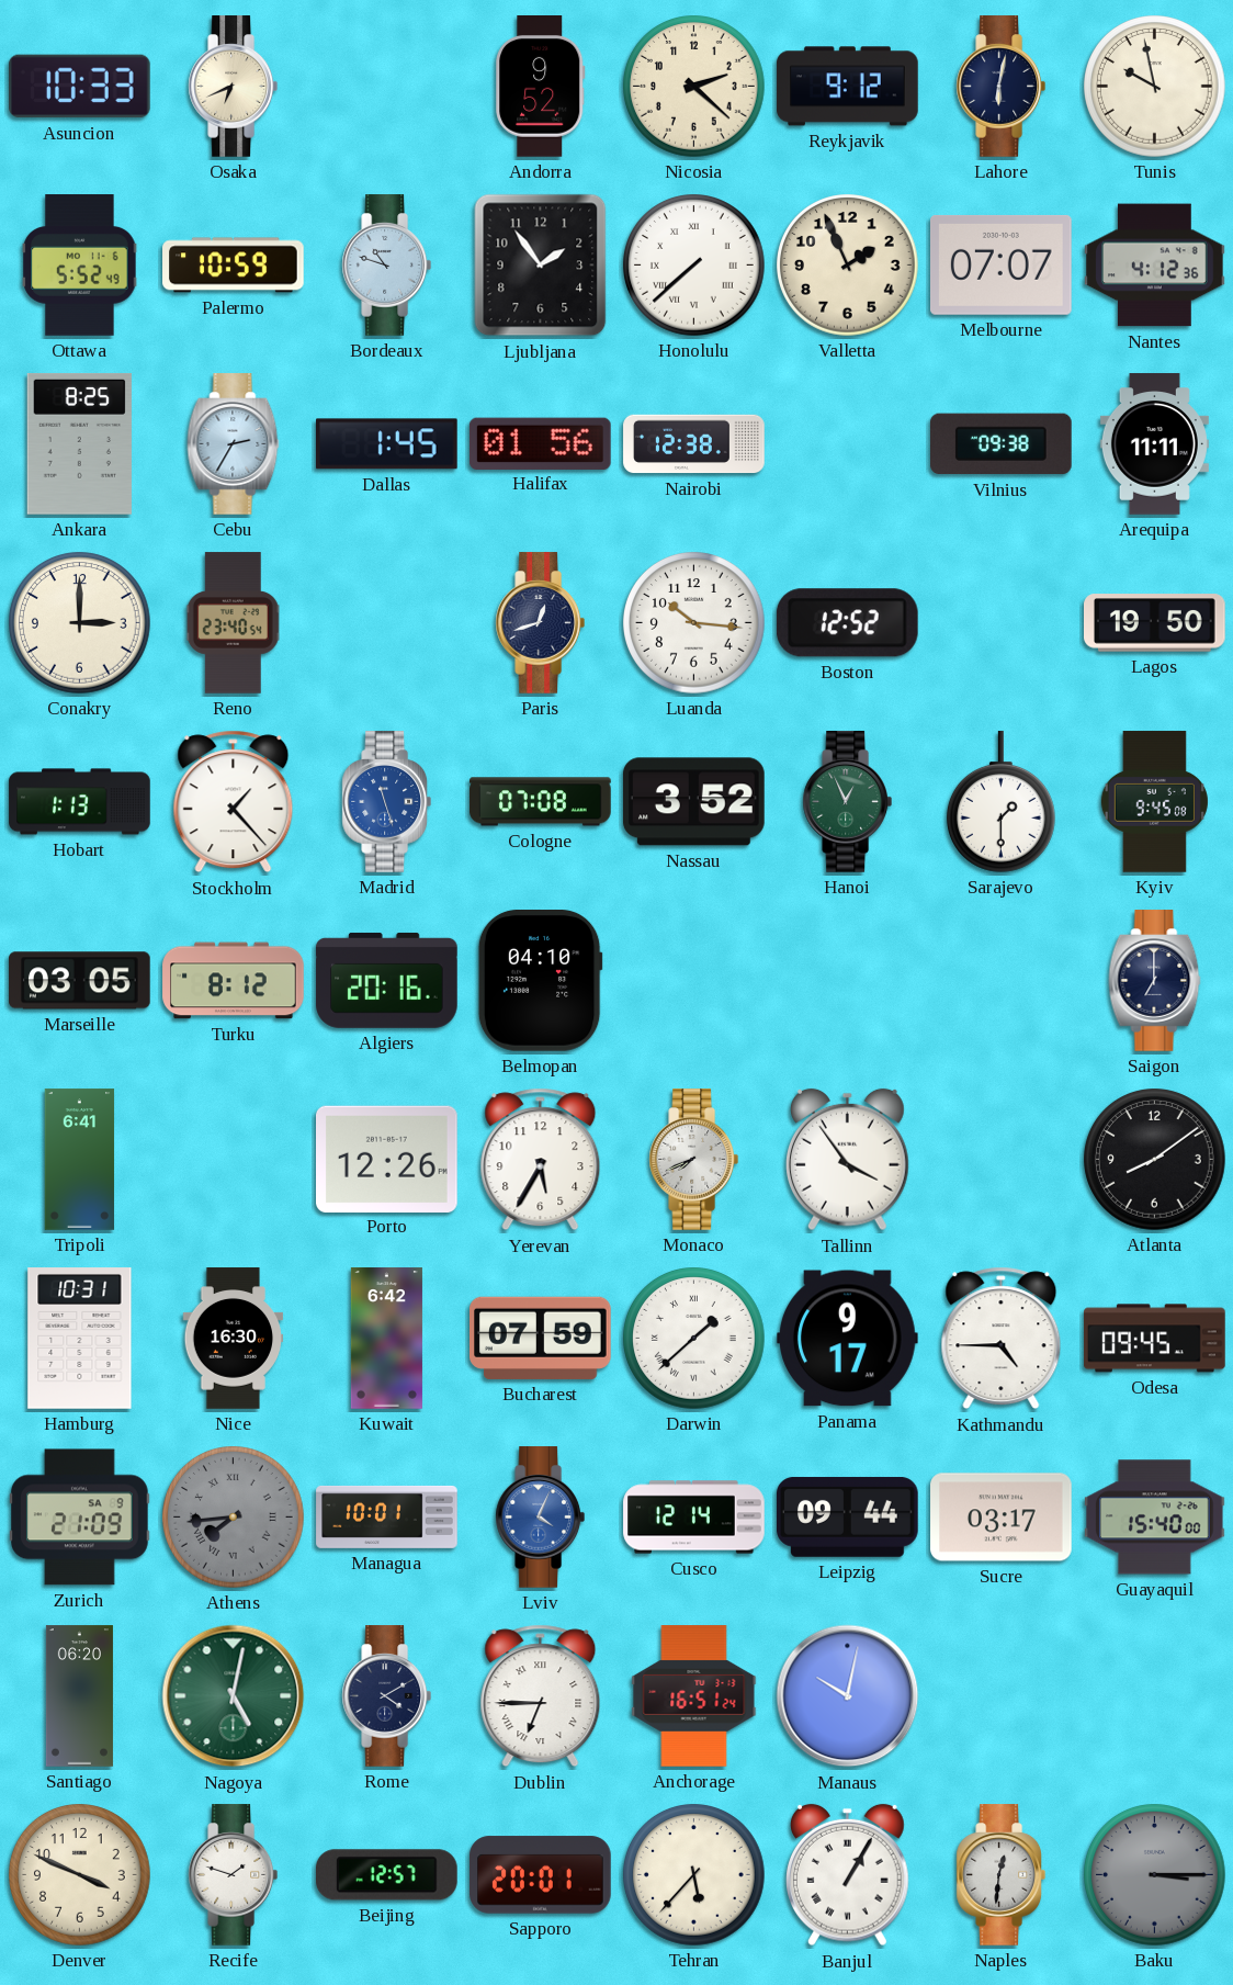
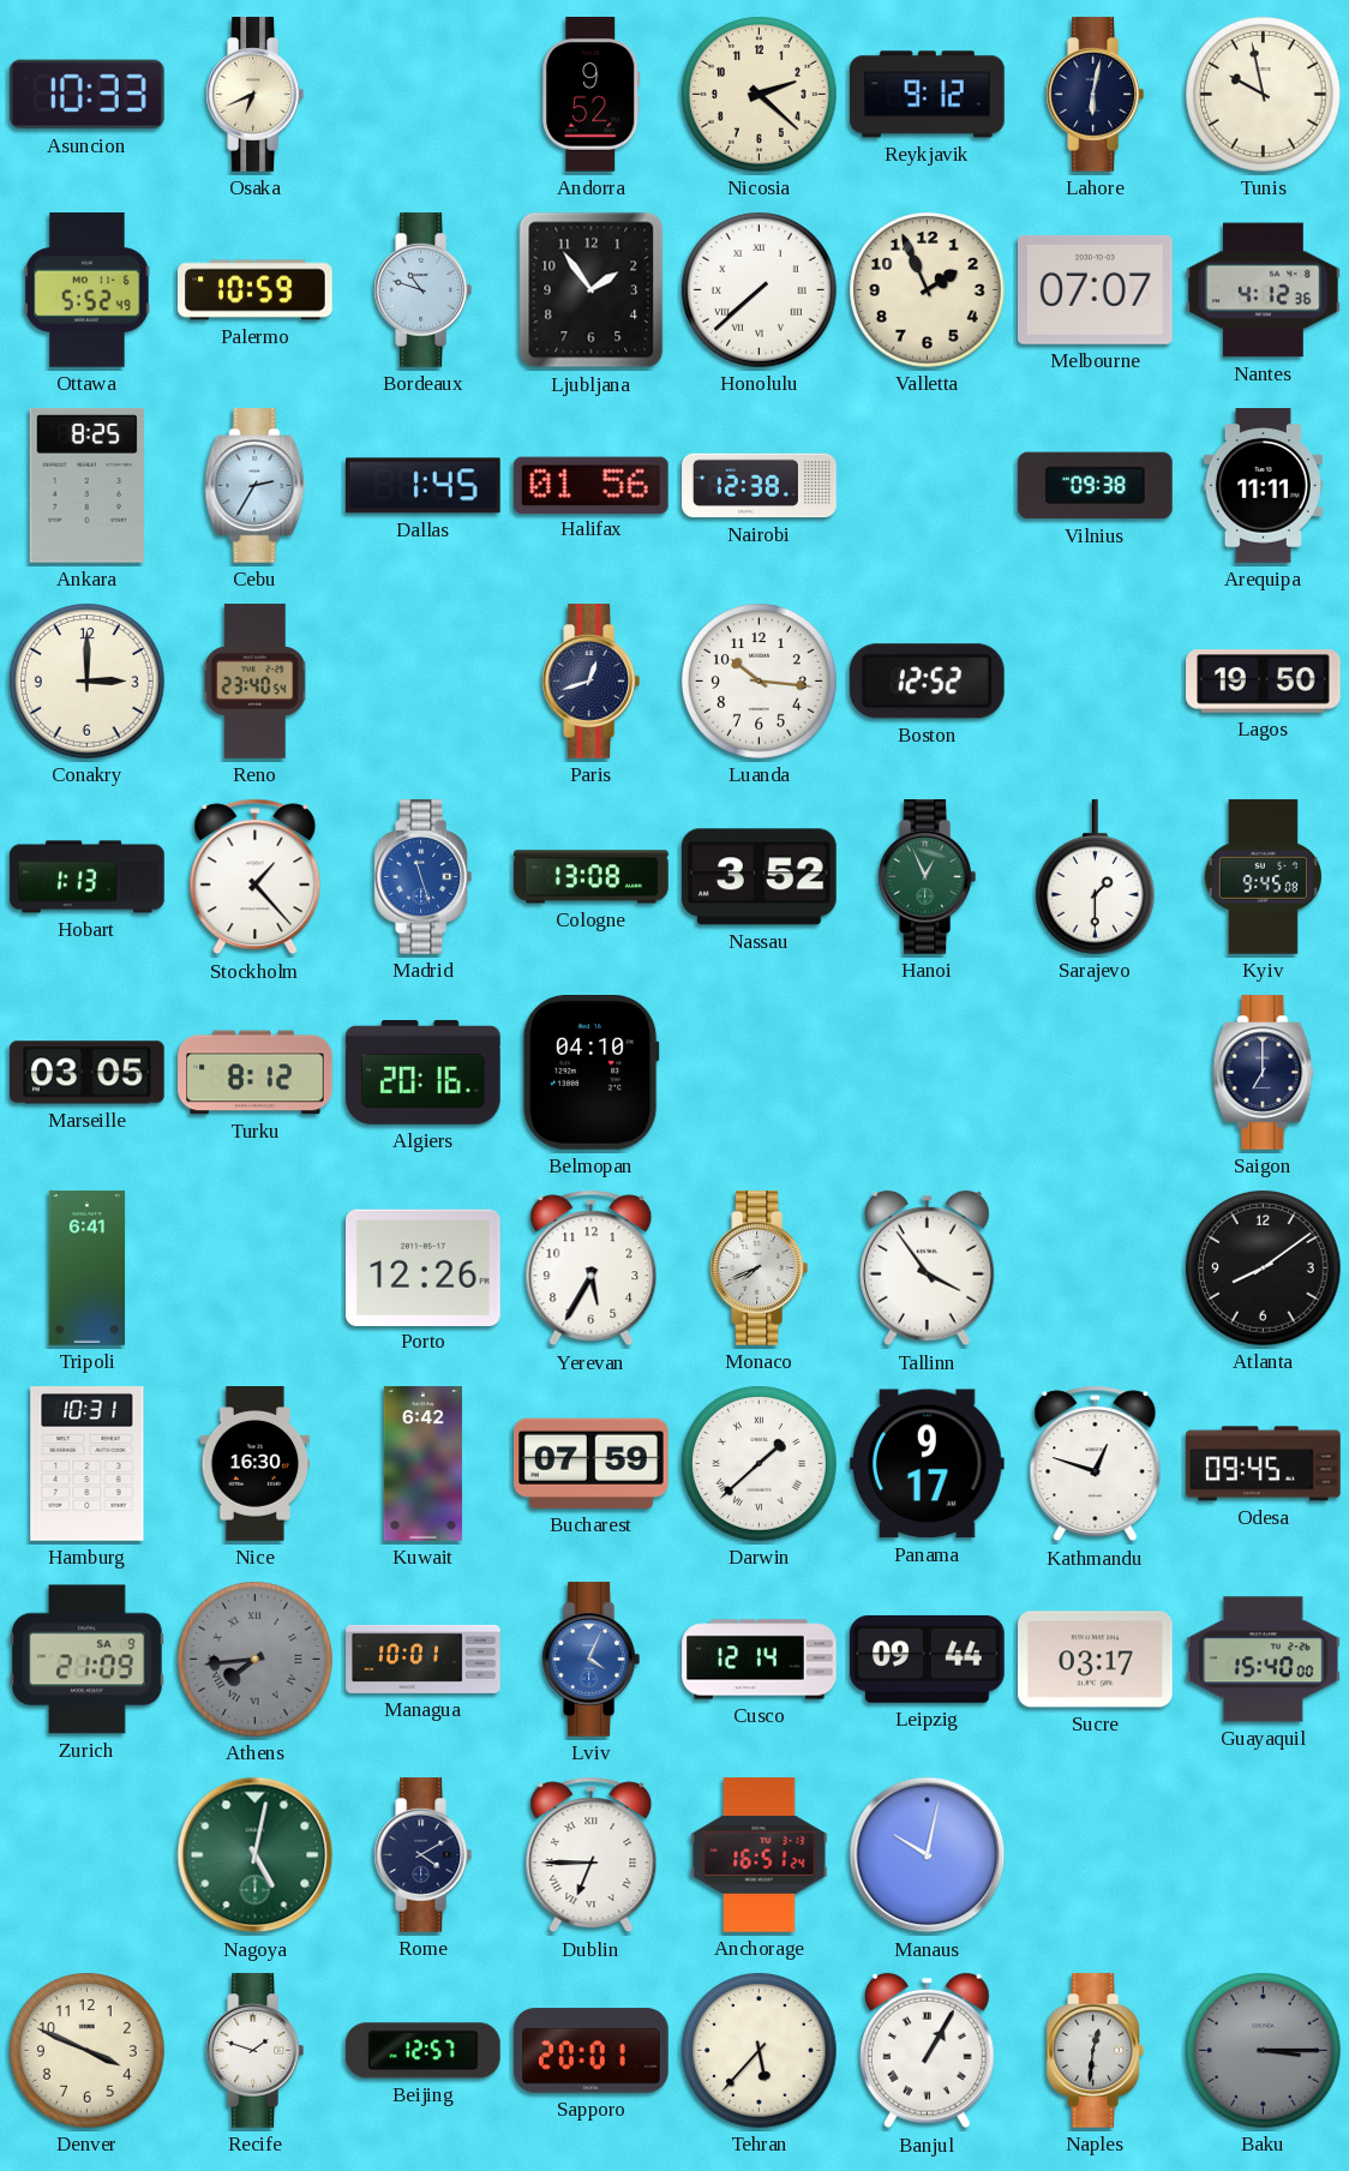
Cologne: 07:08 -> 13:08
Kathmandu: 4:45 -> 12:48
Santiago: 06:20 -> none
